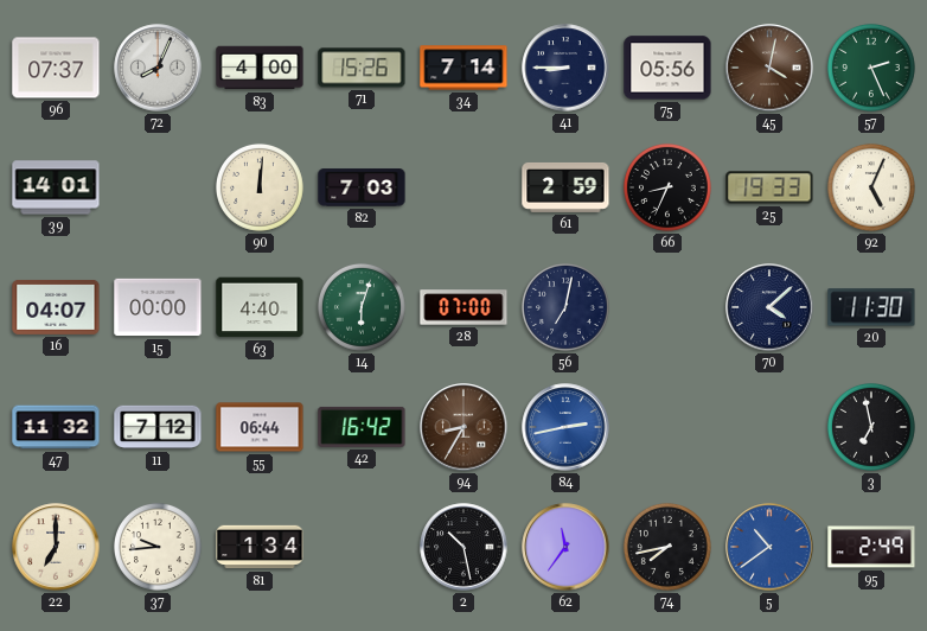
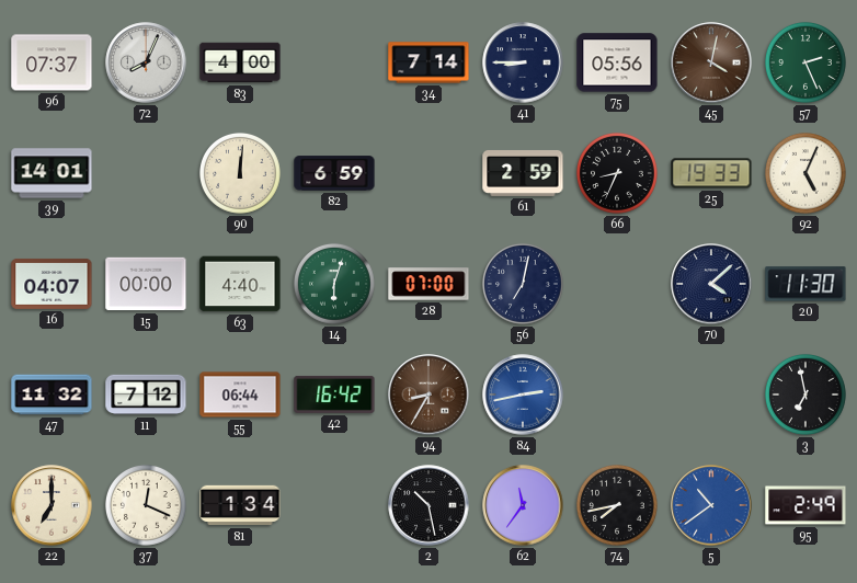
71: 15:26 -> none
82: 7:03 -> 6:59
37: 9:44 -> 12:19
